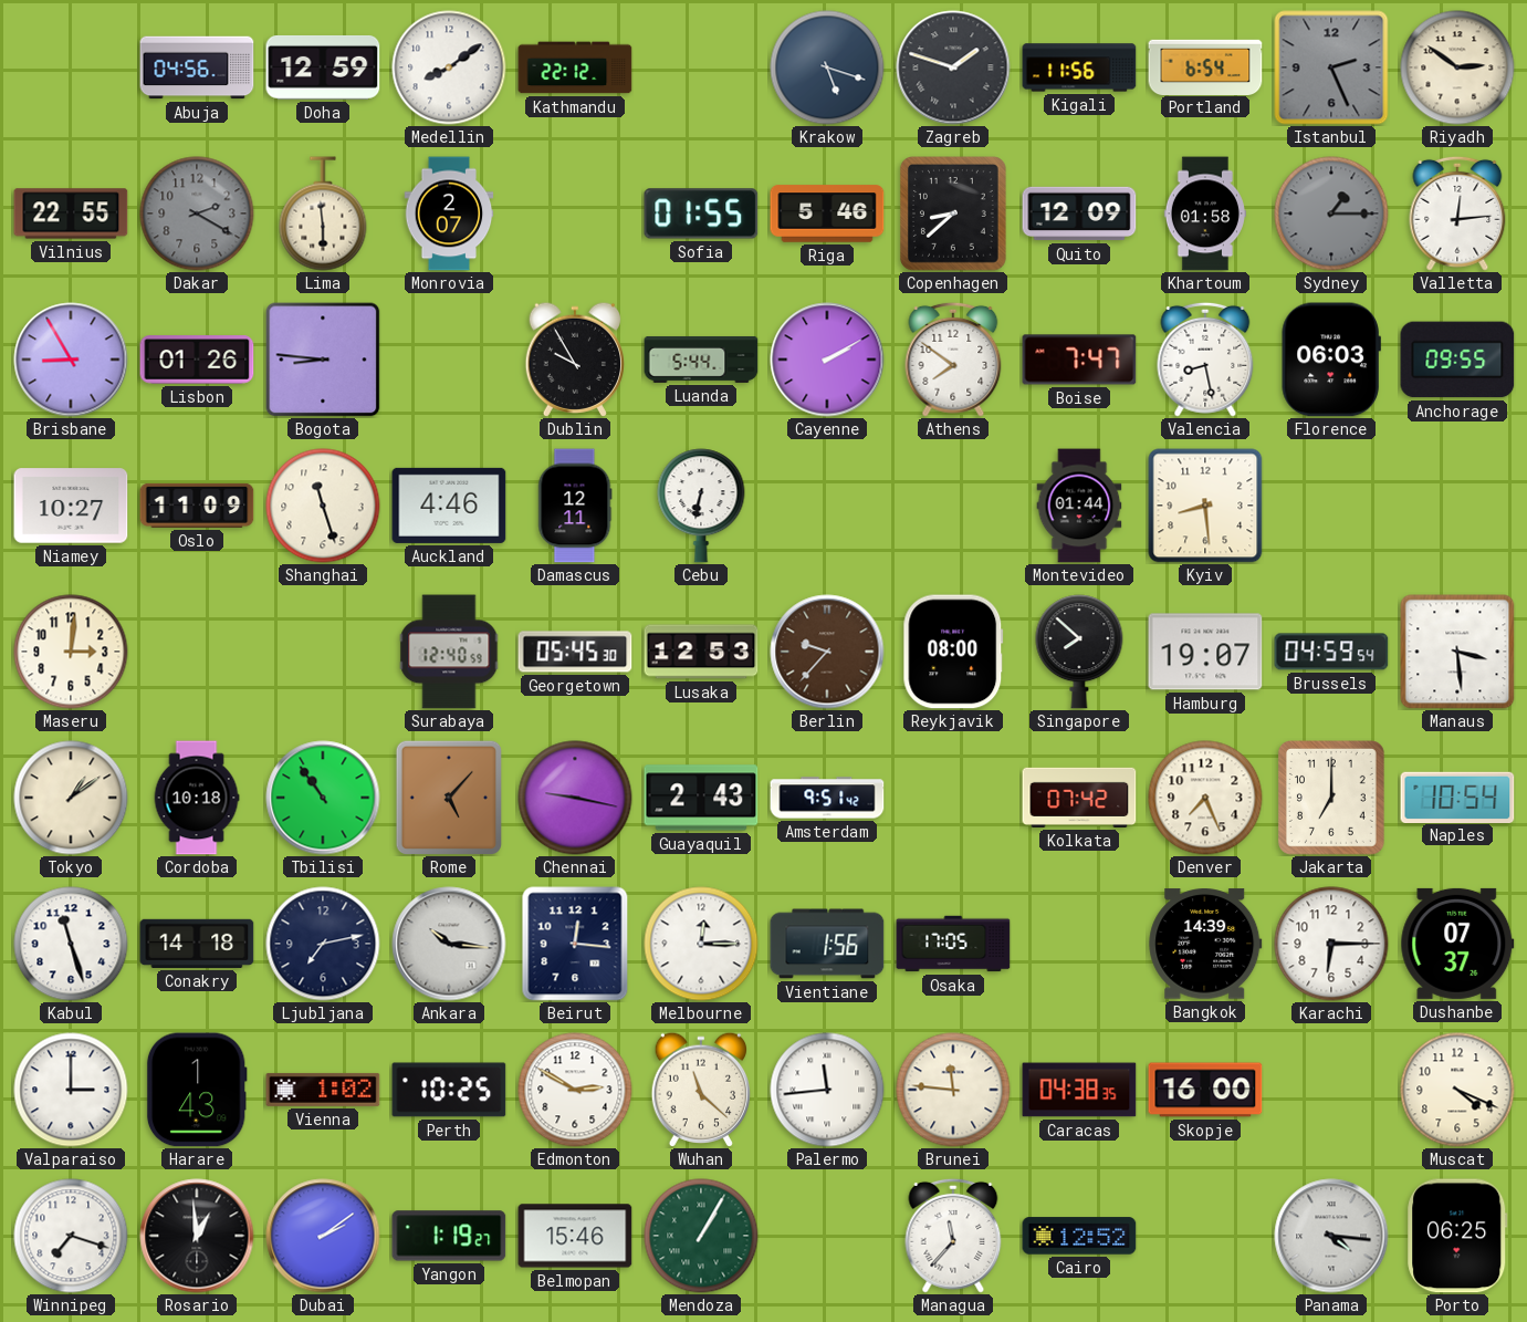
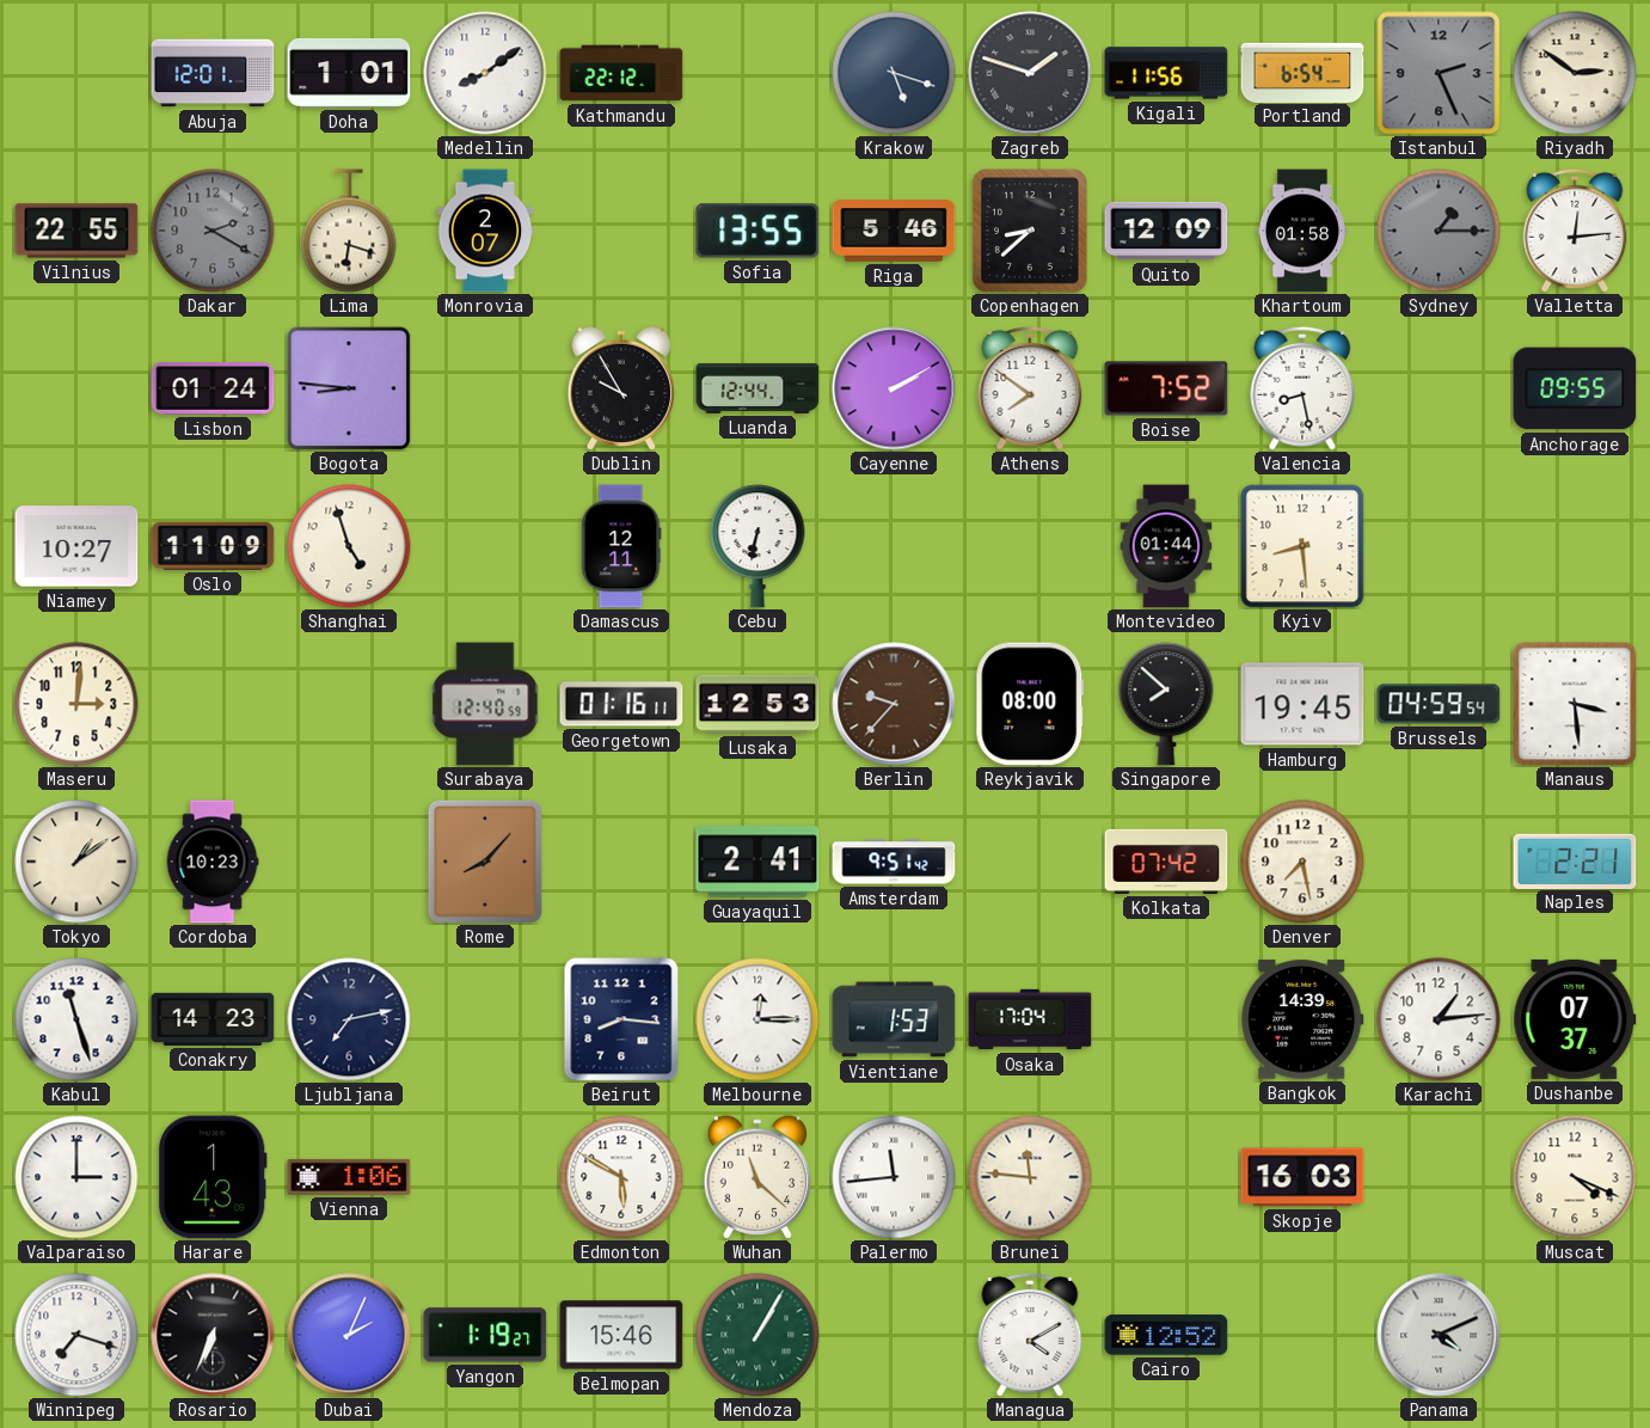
Abuja: 04:56 -> 12:01
Doha: 12:59 -> 1:01
Lima: 5:59 -> 6:18
Sofia: 01:55 -> 13:55
Brisbane: 8:55 -> none
Lisbon: 01:26 -> 01:24
Luanda: 5:44 -> 12:44
Boise: 7:47 -> 7:52
Florence: 06:03 -> none
Shanghai: 11:27 -> 4:57
Auckland: 4:46 -> none
Georgetown: 05:45 -> 01:16
Hamburg: 19:07 -> 19:45
Cordoba: 10:18 -> 10:23
Tbilisi: 10:54 -> none
Rome: 5:07 -> 8:07
Chennai: 9:17 -> none
Guayaquil: 2:43 -> 2:41
Denver: 7:26 -> 7:28
Jakarta: 7:00 -> none
Naples: 10:54 -> 2:21
Conakry: 14:18 -> 14:23
Ankara: 10:16 -> none
Beirut: 12:16 -> 8:16
Vientiane: 1:56 -> 1:53
Osaka: 17:05 -> 17:04
Karachi: 6:15 -> 1:14
Vienna: 1:02 -> 1:06
Perth: 10:25 -> none
Edmonton: 2:50 -> 5:50
Caracas: 04:38 -> none
Skopje: 16:00 -> 16:03
Rosario: 12:59 -> 6:34
Dubai: 2:09 -> 2:04
Managua: 11:37 -> 4:10
Panama: 4:16 -> 4:11
Porto: 06:25 -> none
